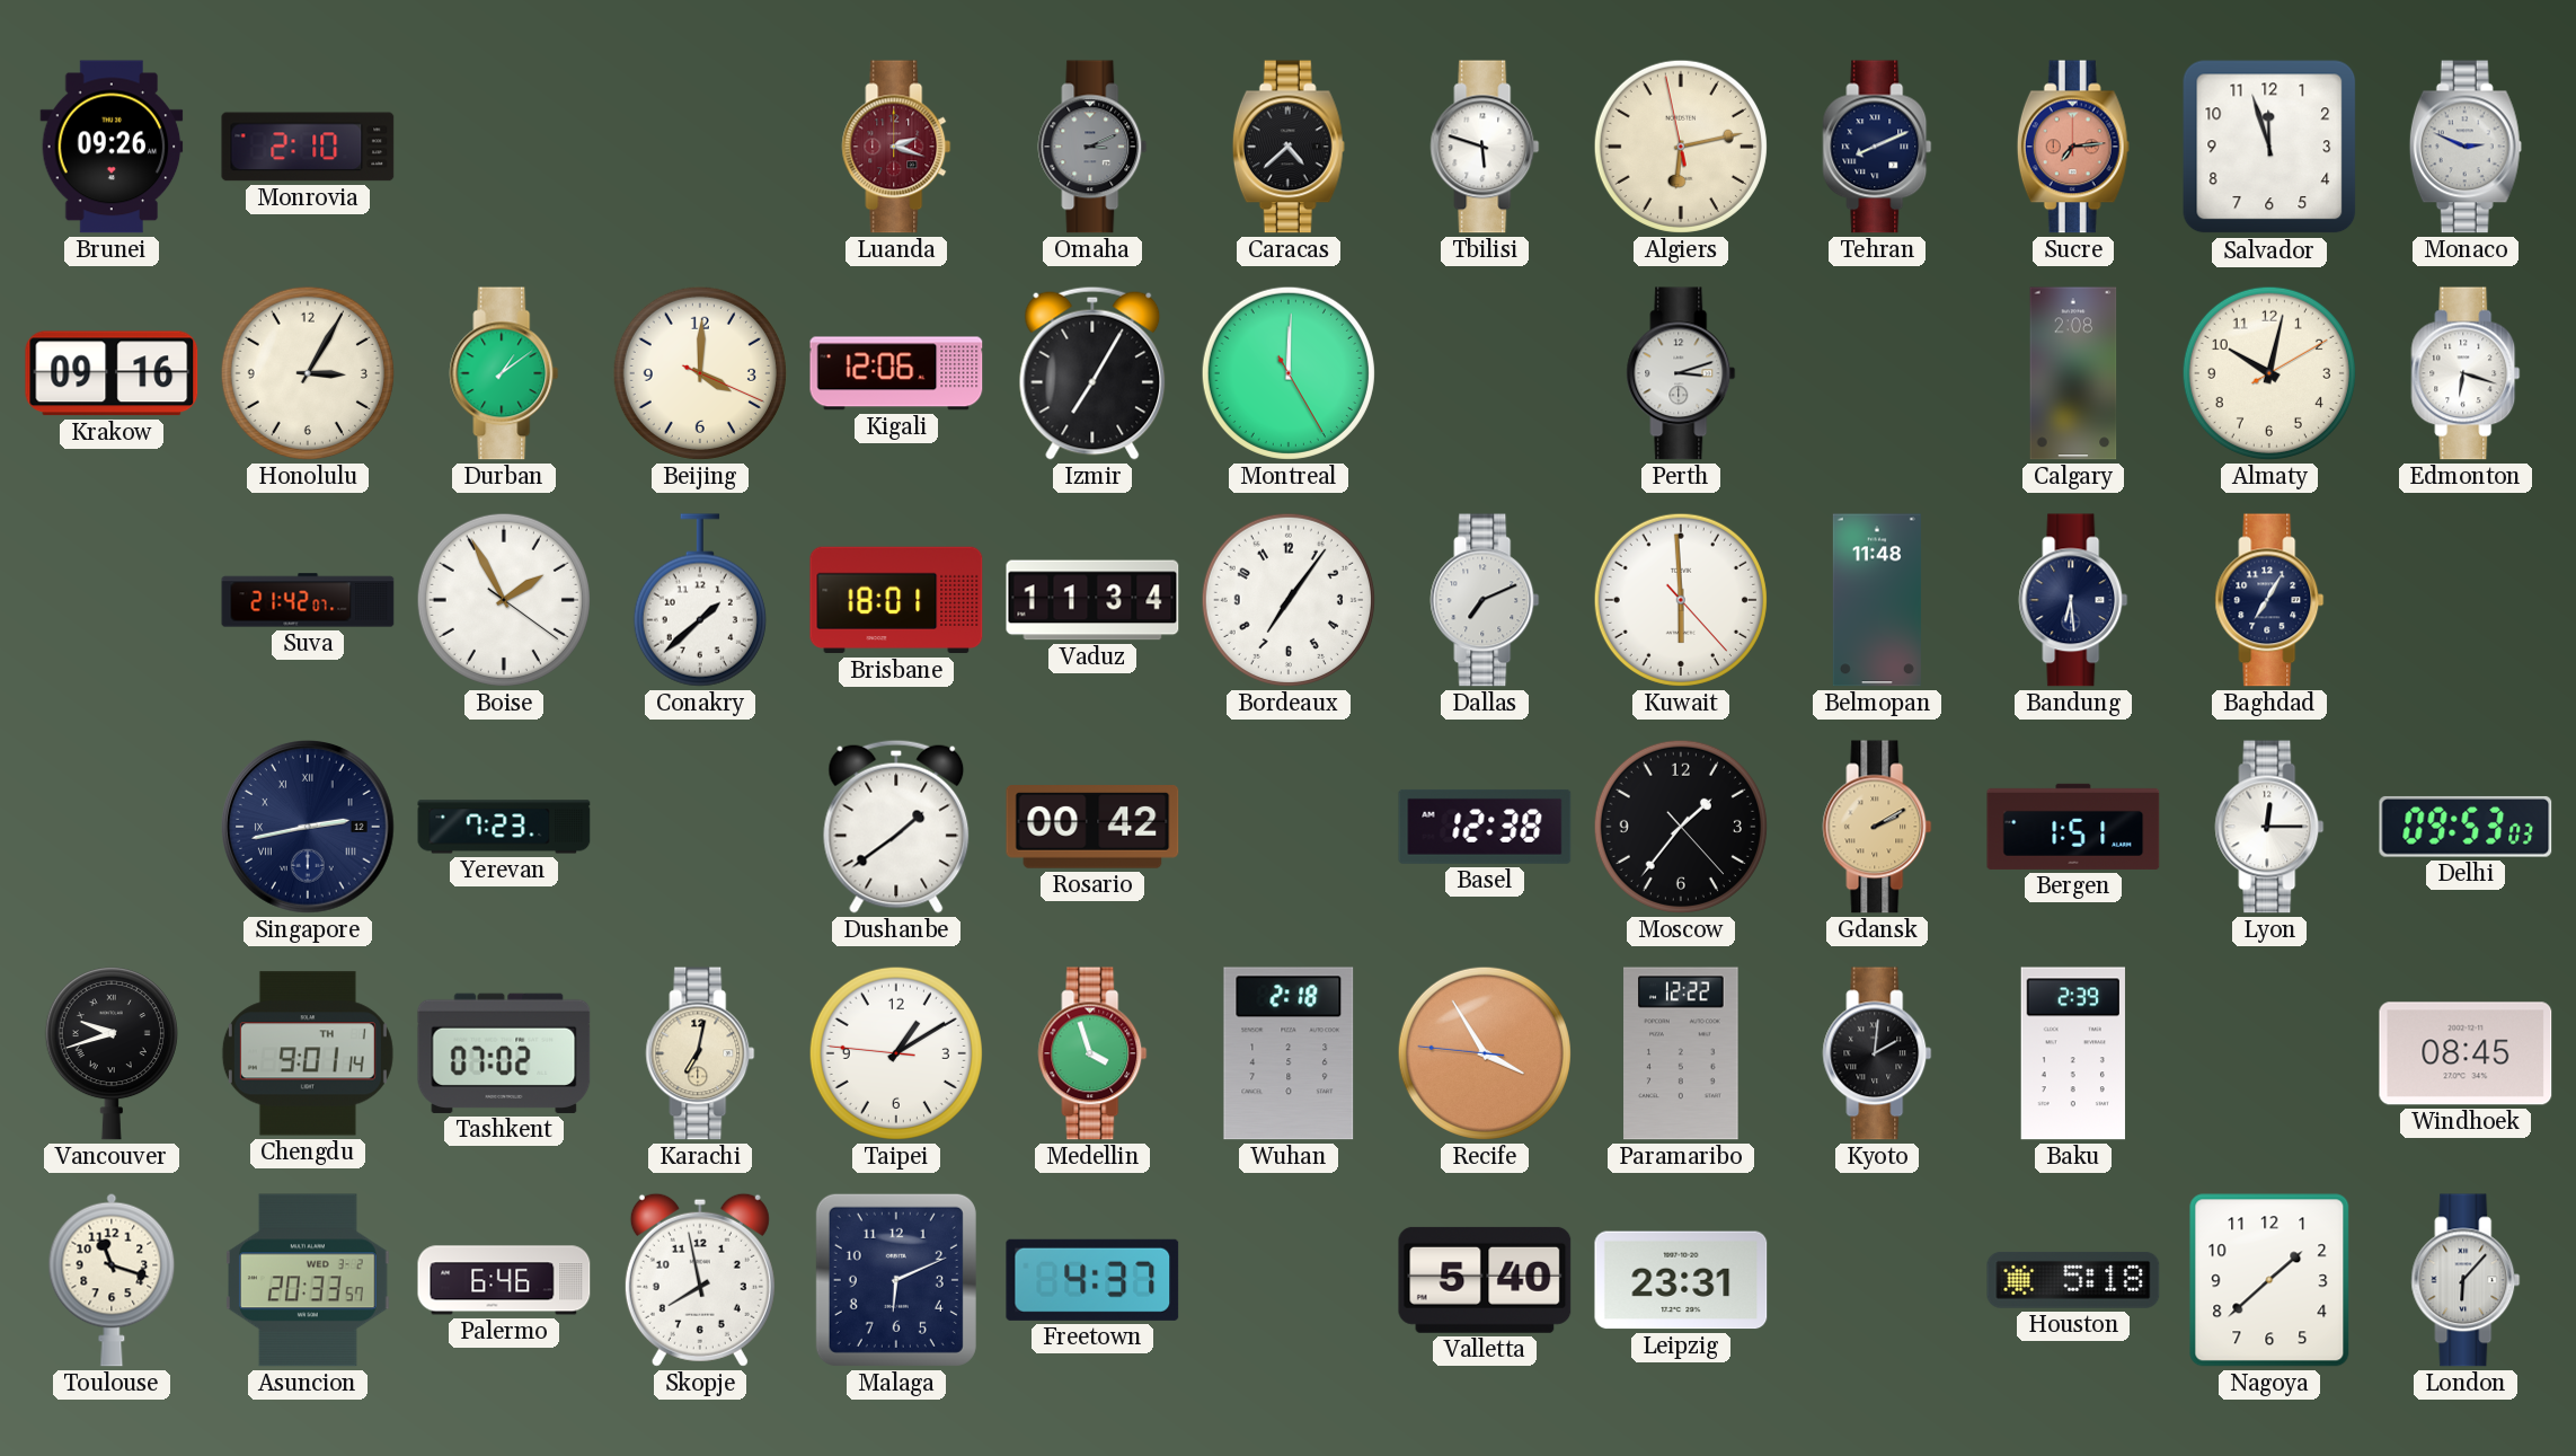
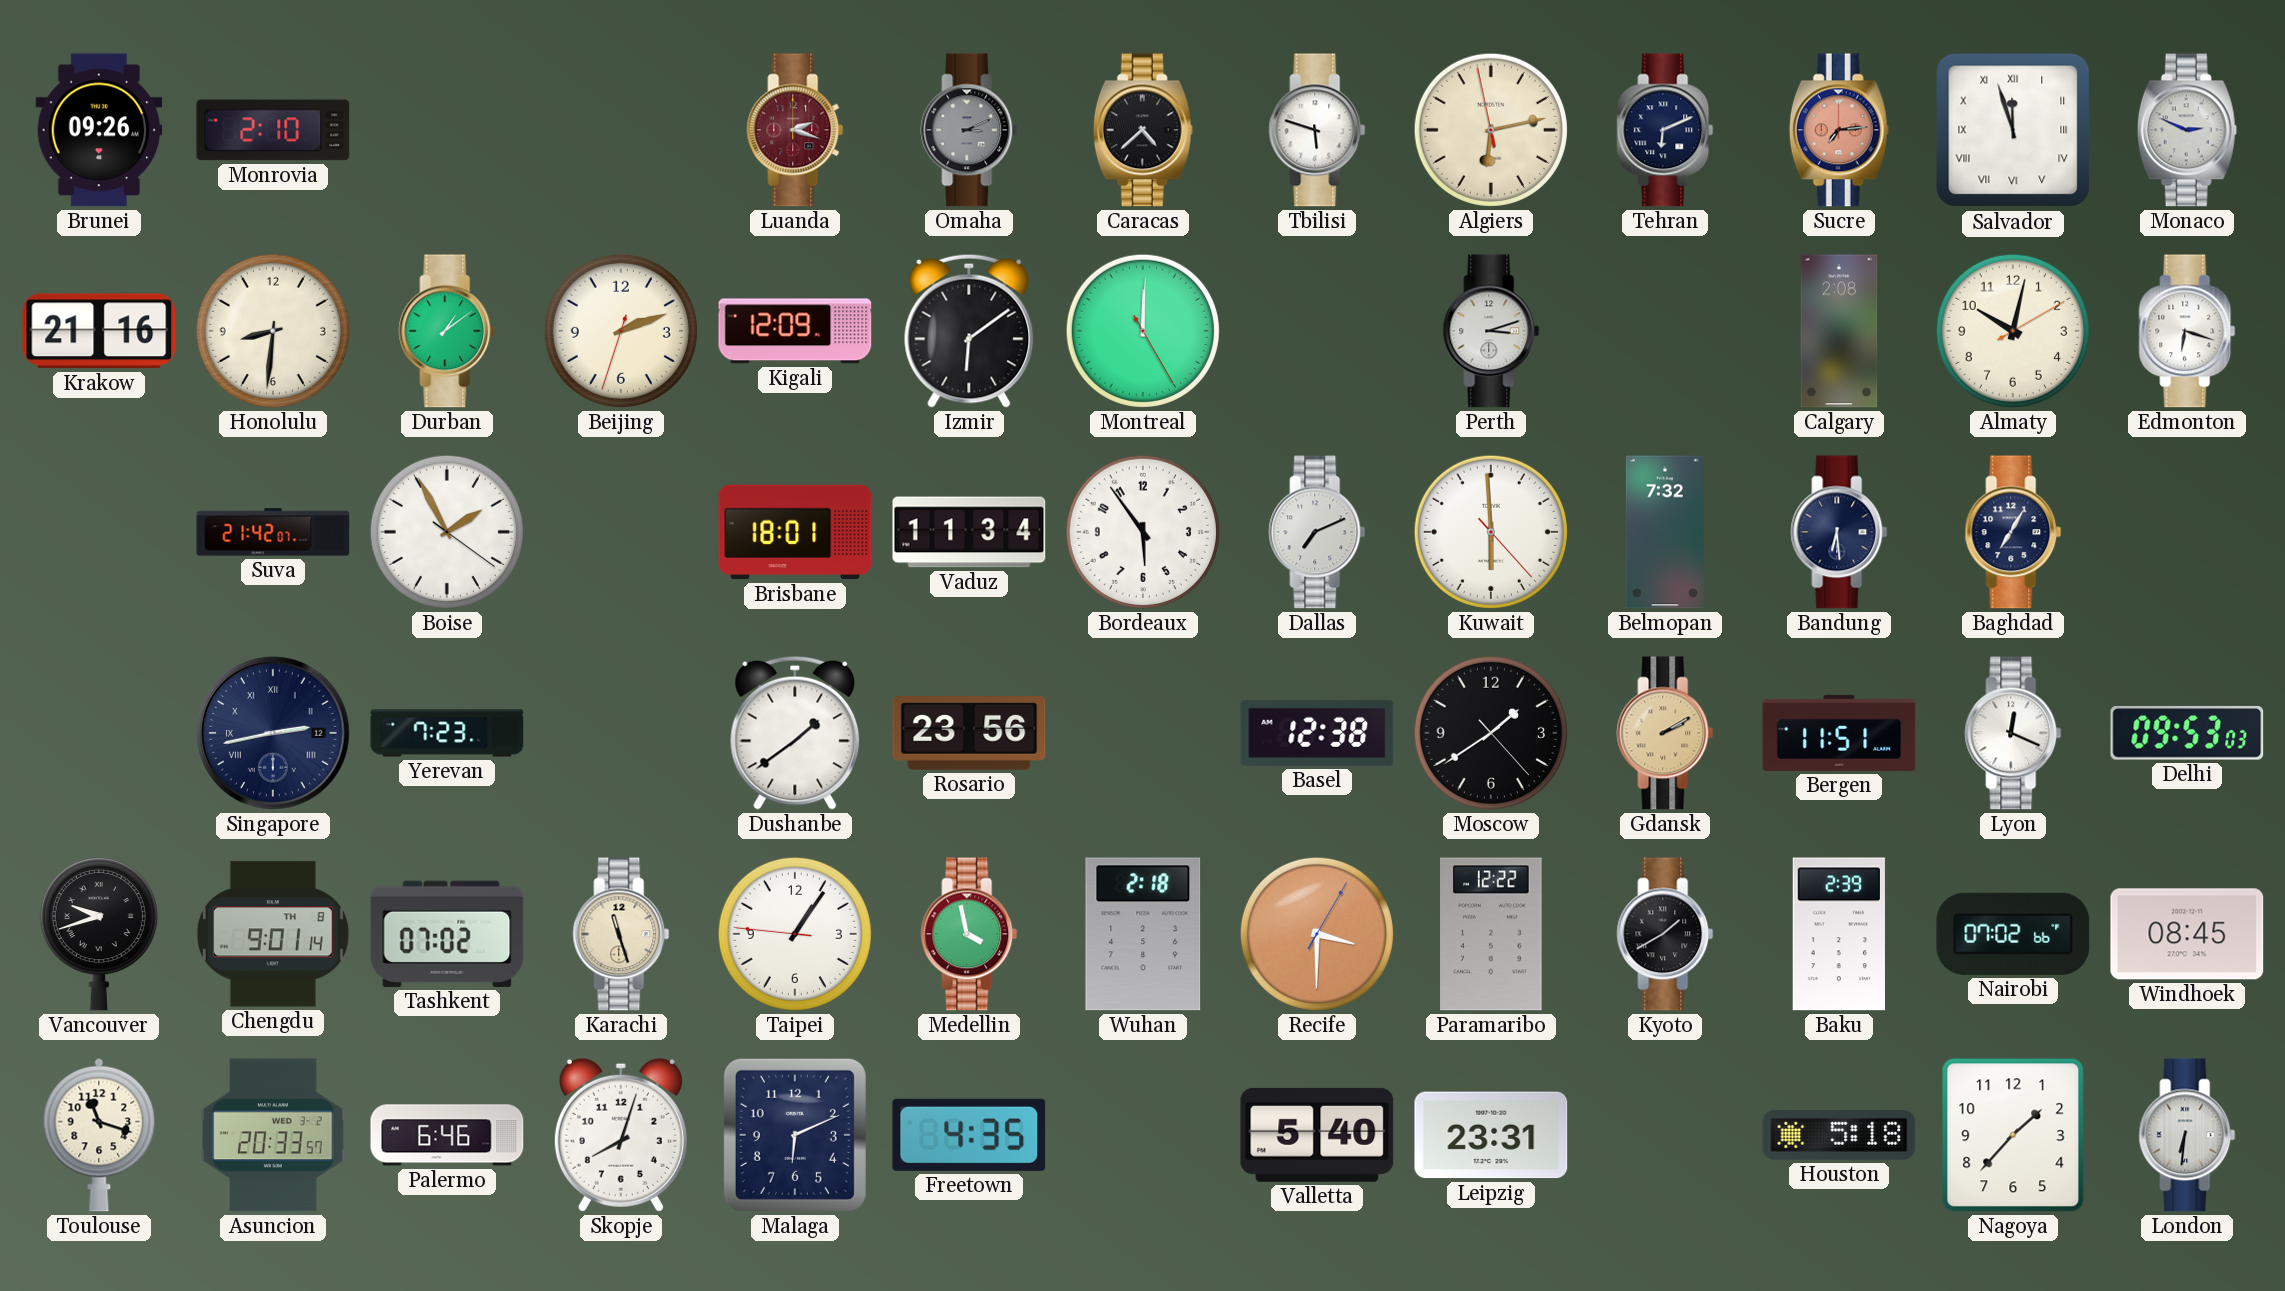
Tehran: 8:11 -> 6:11
Salvador numerals: Arabic -> Roman
Krakow: 09:16 -> 21:16
Honolulu: 3:05 -> 8:31
Beijing: 4:00 -> 2:11
Kigali: 12:06 -> 12:09
Izmir: 7:05 -> 6:09
Conakry: 1:38 -> none
Bordeaux: 7:06 -> 5:54
Belmopan: 11:48 -> 7:32
Rosario: 00:42 -> 23:56
Moscow: 1:36 -> 1:39
Bergen: 1:51 -> 11:51
Lyon: 12:15 -> 12:19
Chengdu date: TH 1 -> TH 8
Karachi: 7:02 -> 11:27
Taipei: 1:09 -> 1:05
Medellin: 3:57 -> 3:58
Recife: 3:54 -> 3:30
Kyoto: 2:01 -> 1:40
Nairobi: none -> 07:02
Skopje: 7:58 -> 8:03
Freetown: 4:37 -> 4:35
Nagoya: 1:38 -> 1:37
London: 6:07 -> 6:31
